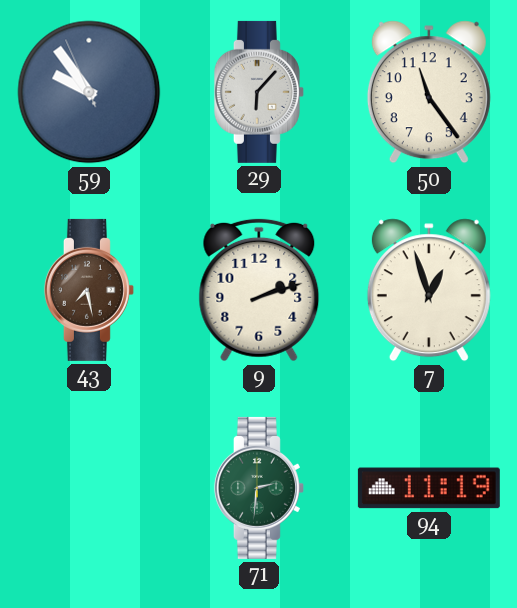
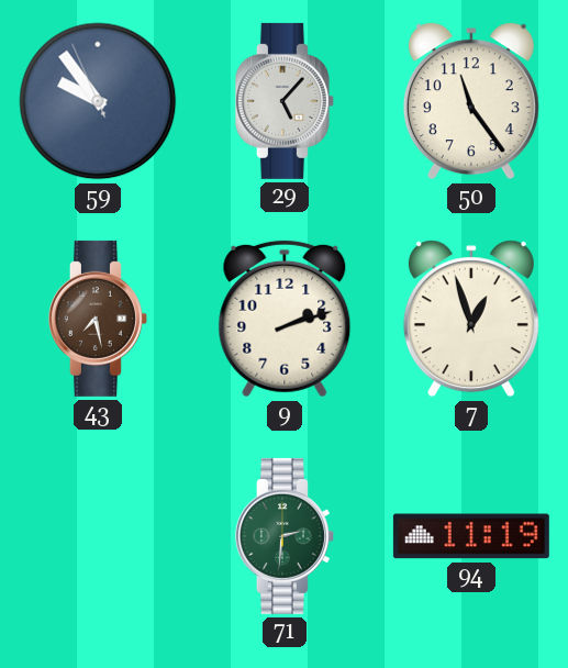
29: 6:07 -> 5:07
